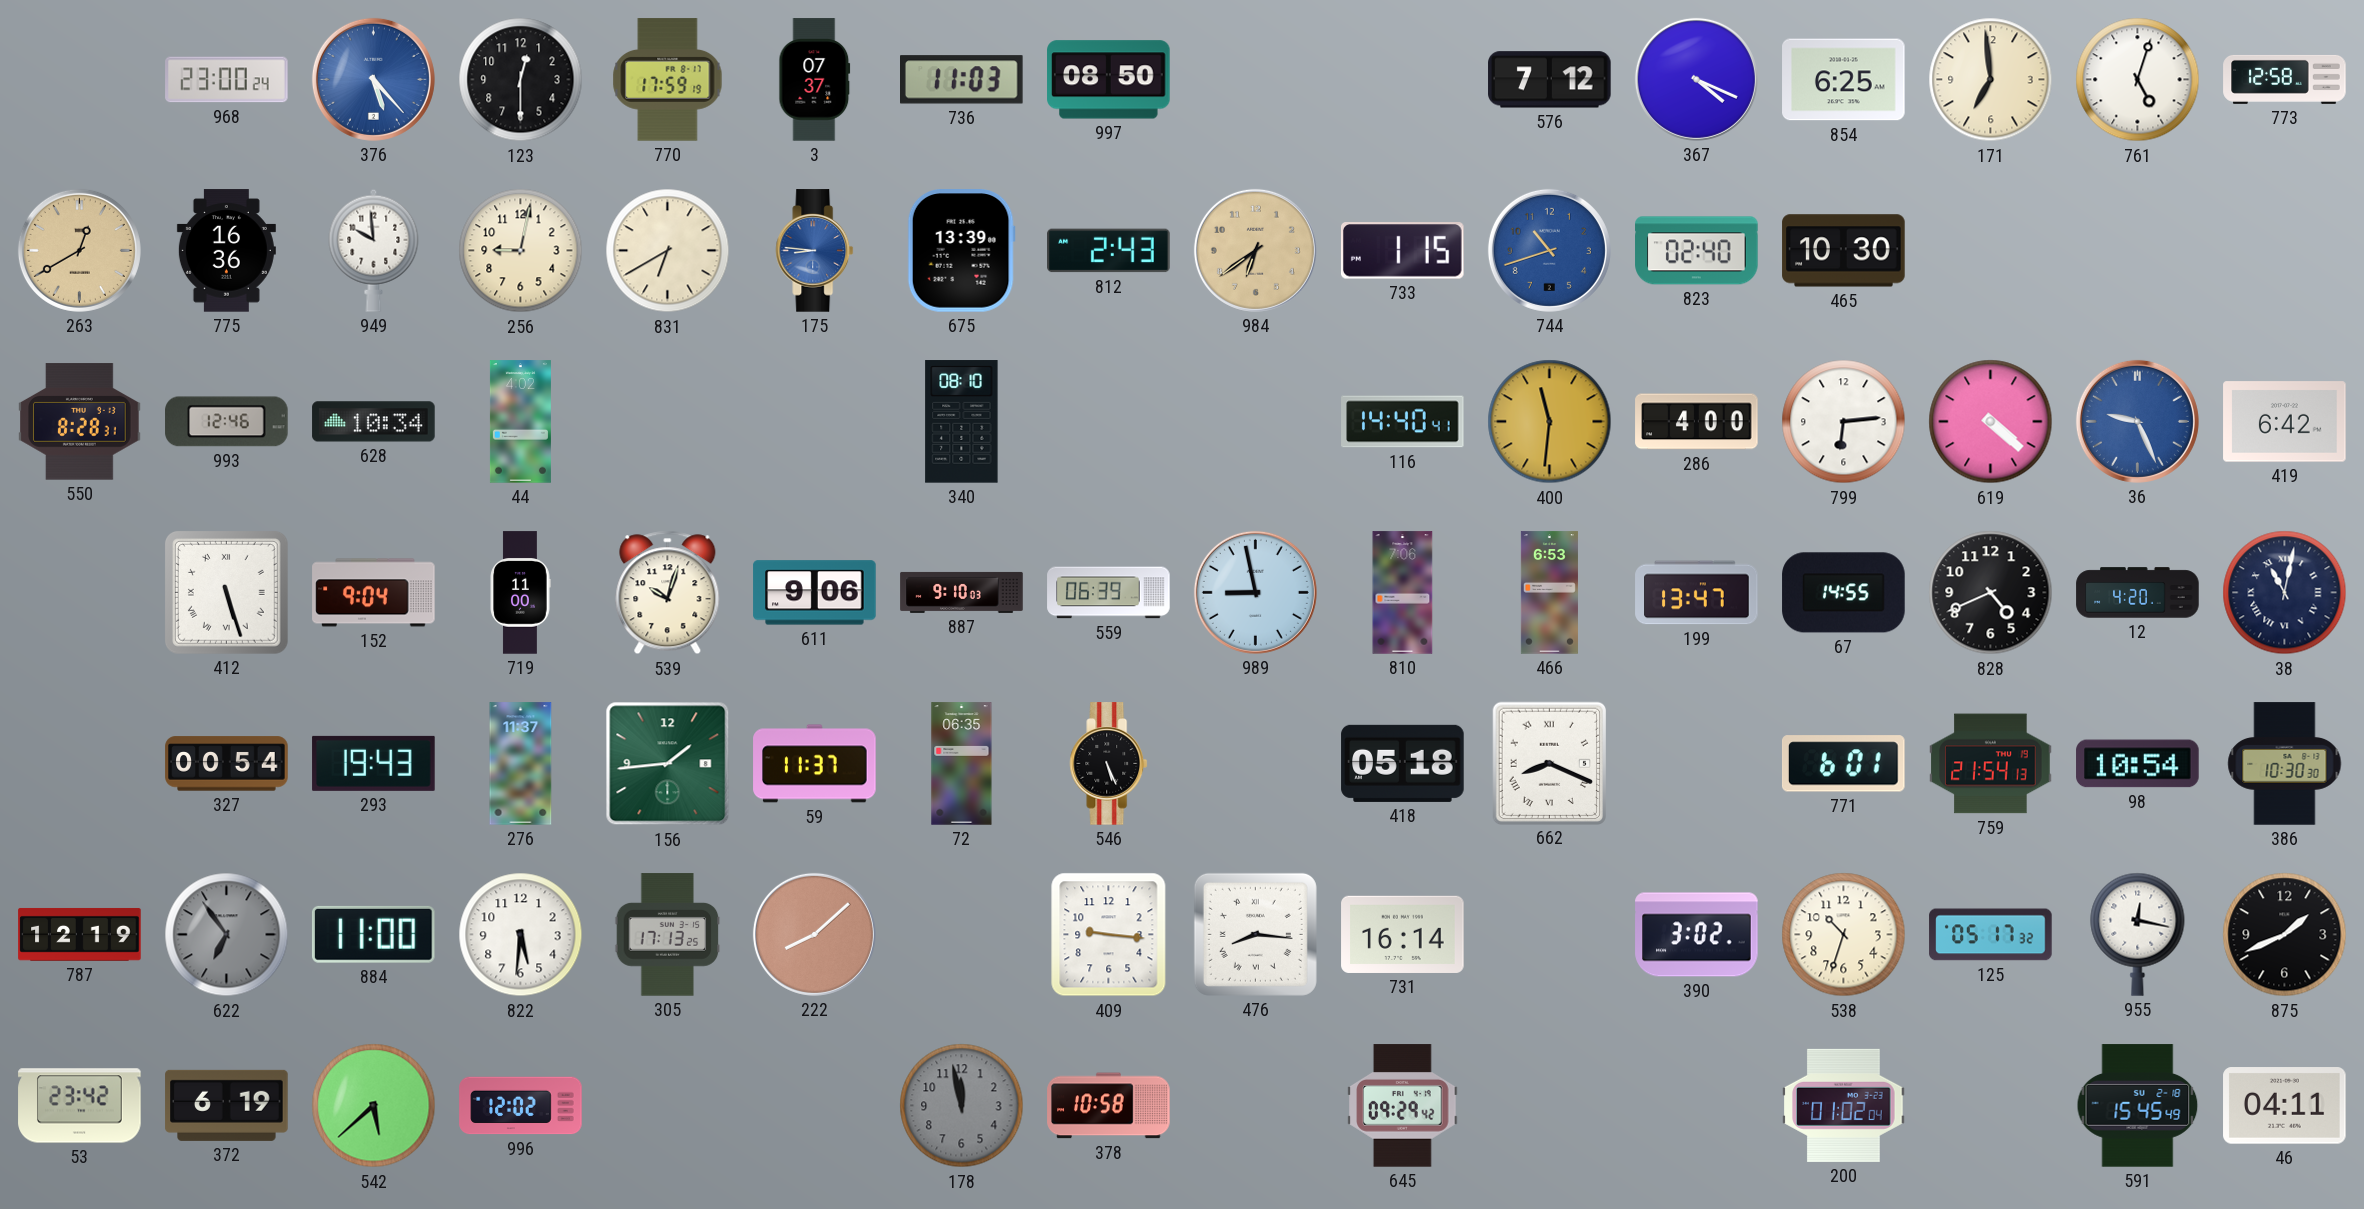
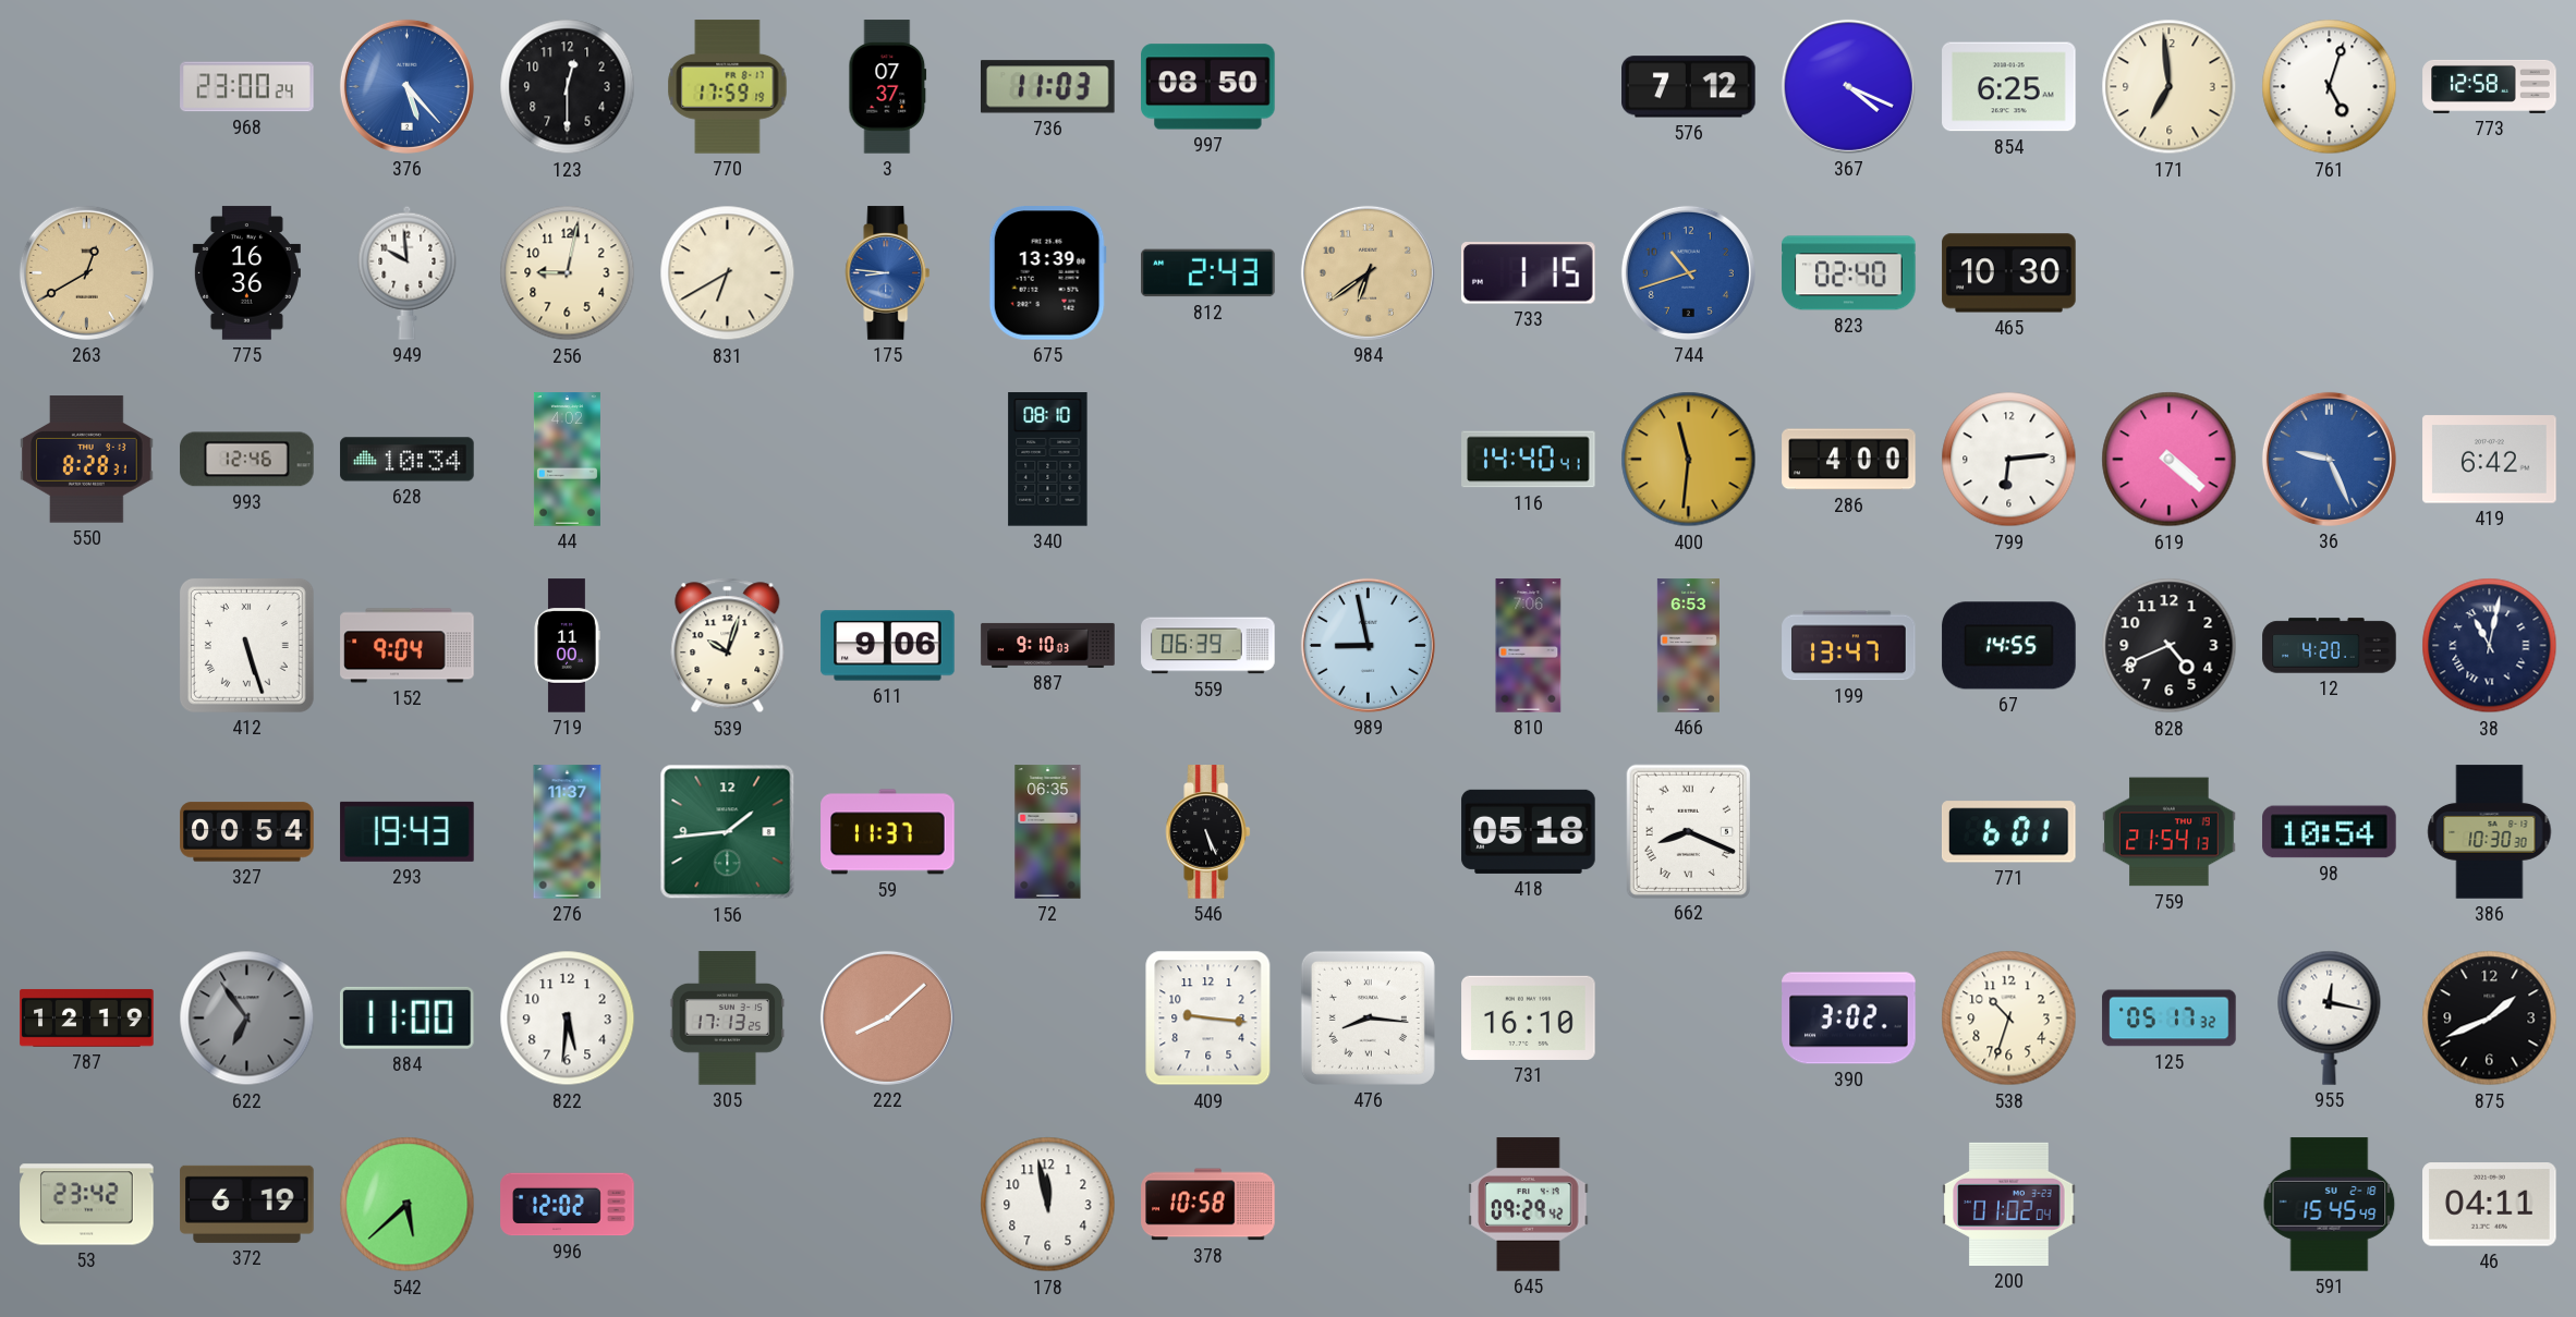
731: 16:14 -> 16:10
178 dial: grey -> white
